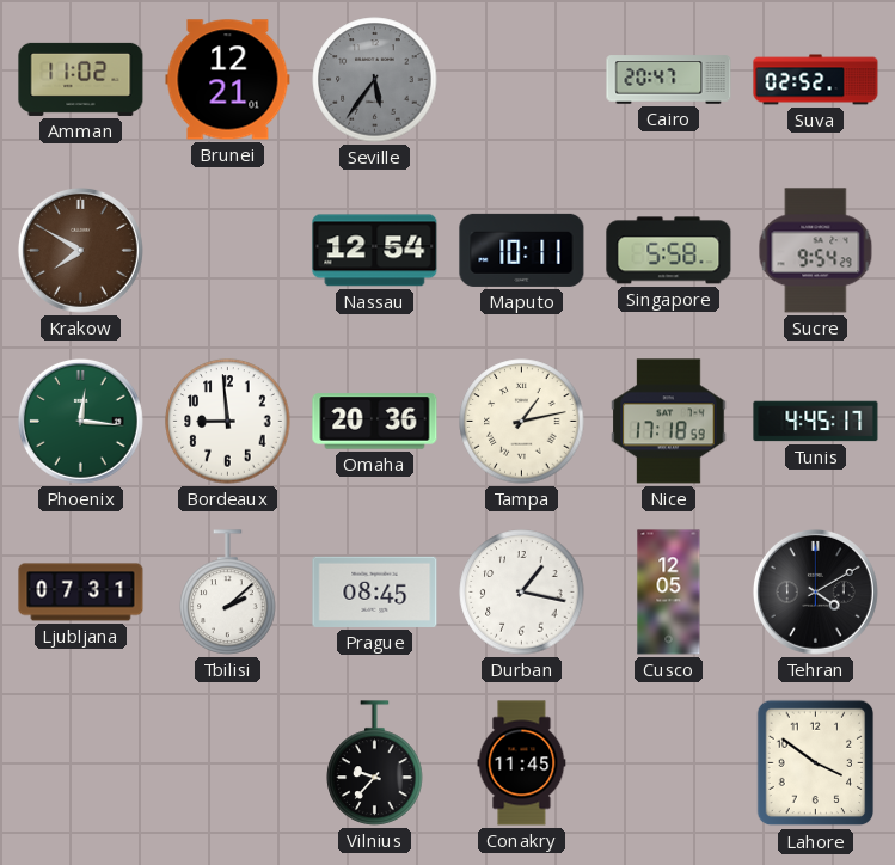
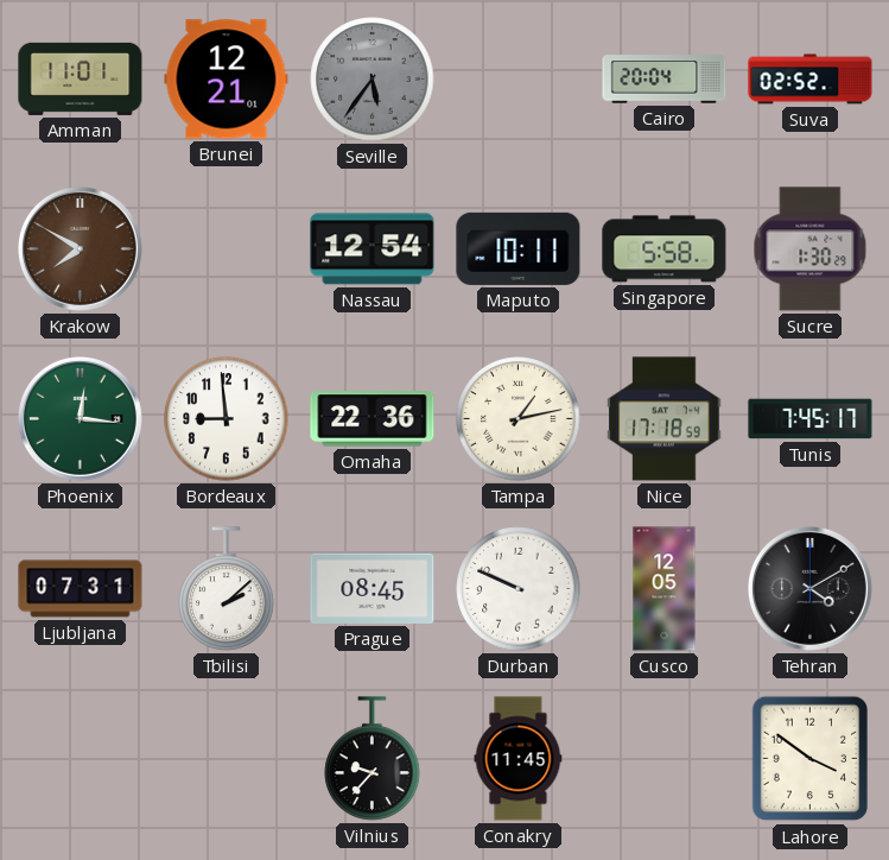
Amman: 11:02 -> 11:01
Cairo: 20:47 -> 20:04
Sucre: 9:54 -> 1:30
Omaha: 20:36 -> 22:36
Tunis: 4:45 -> 7:45
Durban: 1:17 -> 9:49
